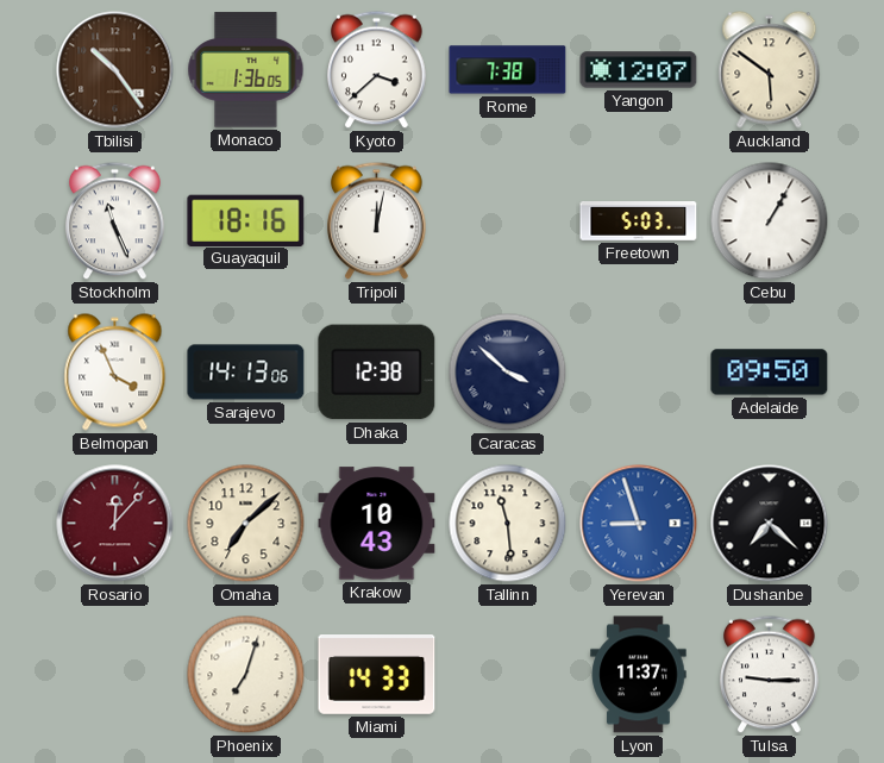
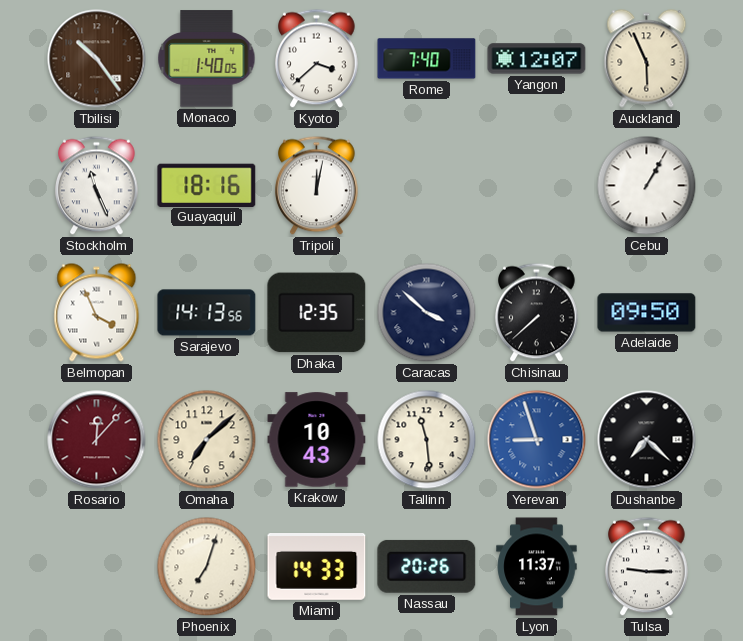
Monaco: 1:36 -> 1:40
Rome: 7:38 -> 7:40
Auckland: 5:51 -> 5:56
Freetown: 5:03 -> none
Sarajevo: 14:13:06 -> 14:13:56
Dhaka: 12:38 -> 12:35
Chisinau: none -> 7:38
Nassau: none -> 20:26
